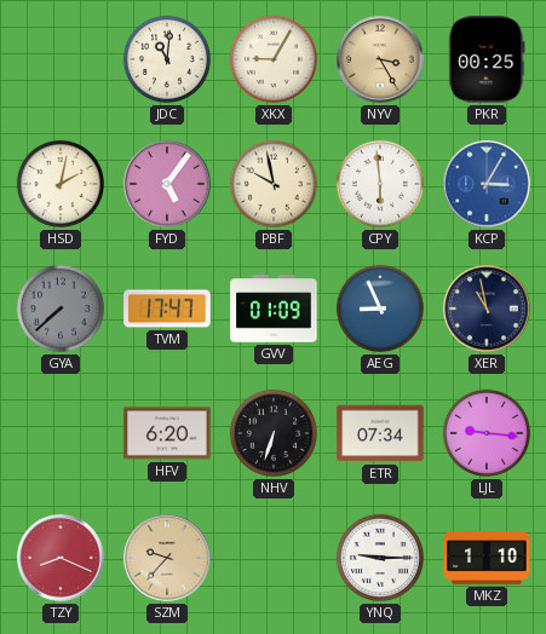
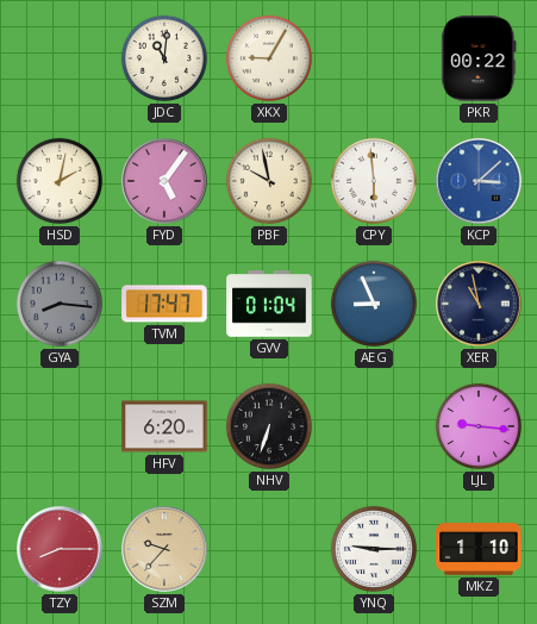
NYV: 3:25 -> none
PKR: 00:25 -> 00:22
KCP: 3:05 -> 3:08
GYA: 7:38 -> 8:16
GVV: 01:09 -> 01:04
ETR: 07:34 -> none
TZY: 8:19 -> 8:15
